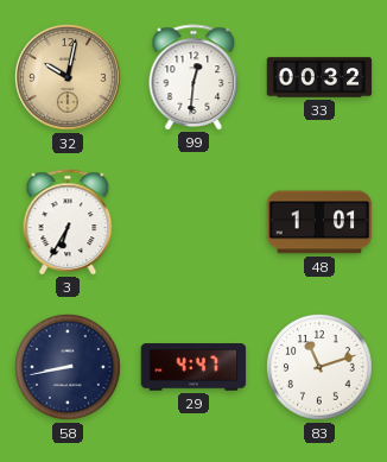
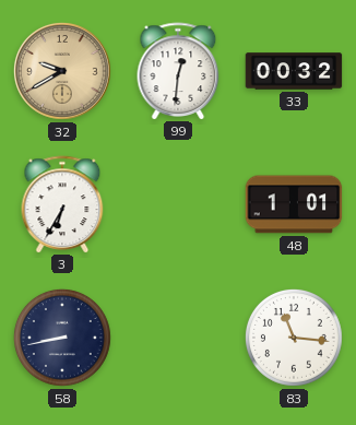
32: 10:02 -> 9:40
29: 4:47 -> none
83: 11:12 -> 11:16
